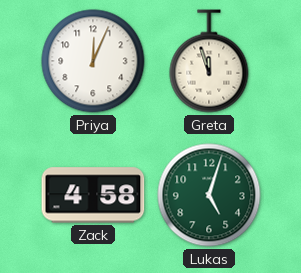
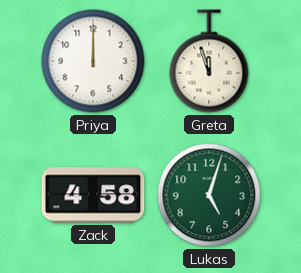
Priya: 12:04 -> 12:00
